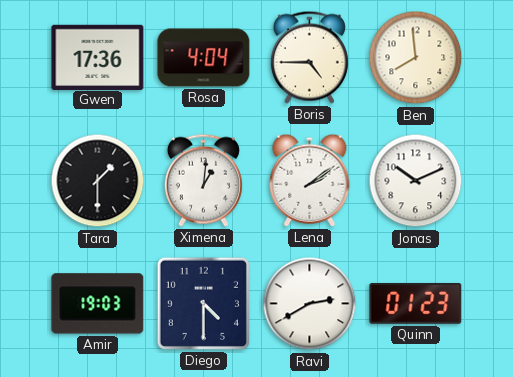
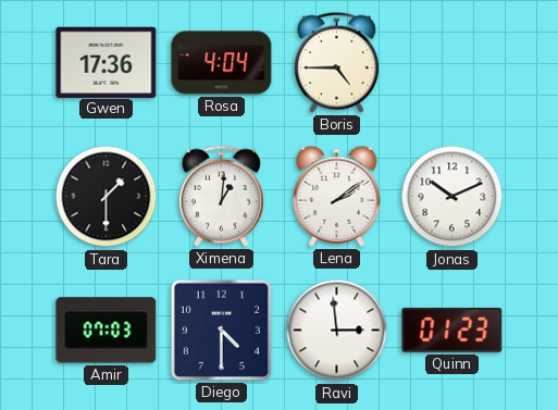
Ben: 7:59 -> none
Amir: 19:03 -> 07:03
Ravi: 2:40 -> 2:59
